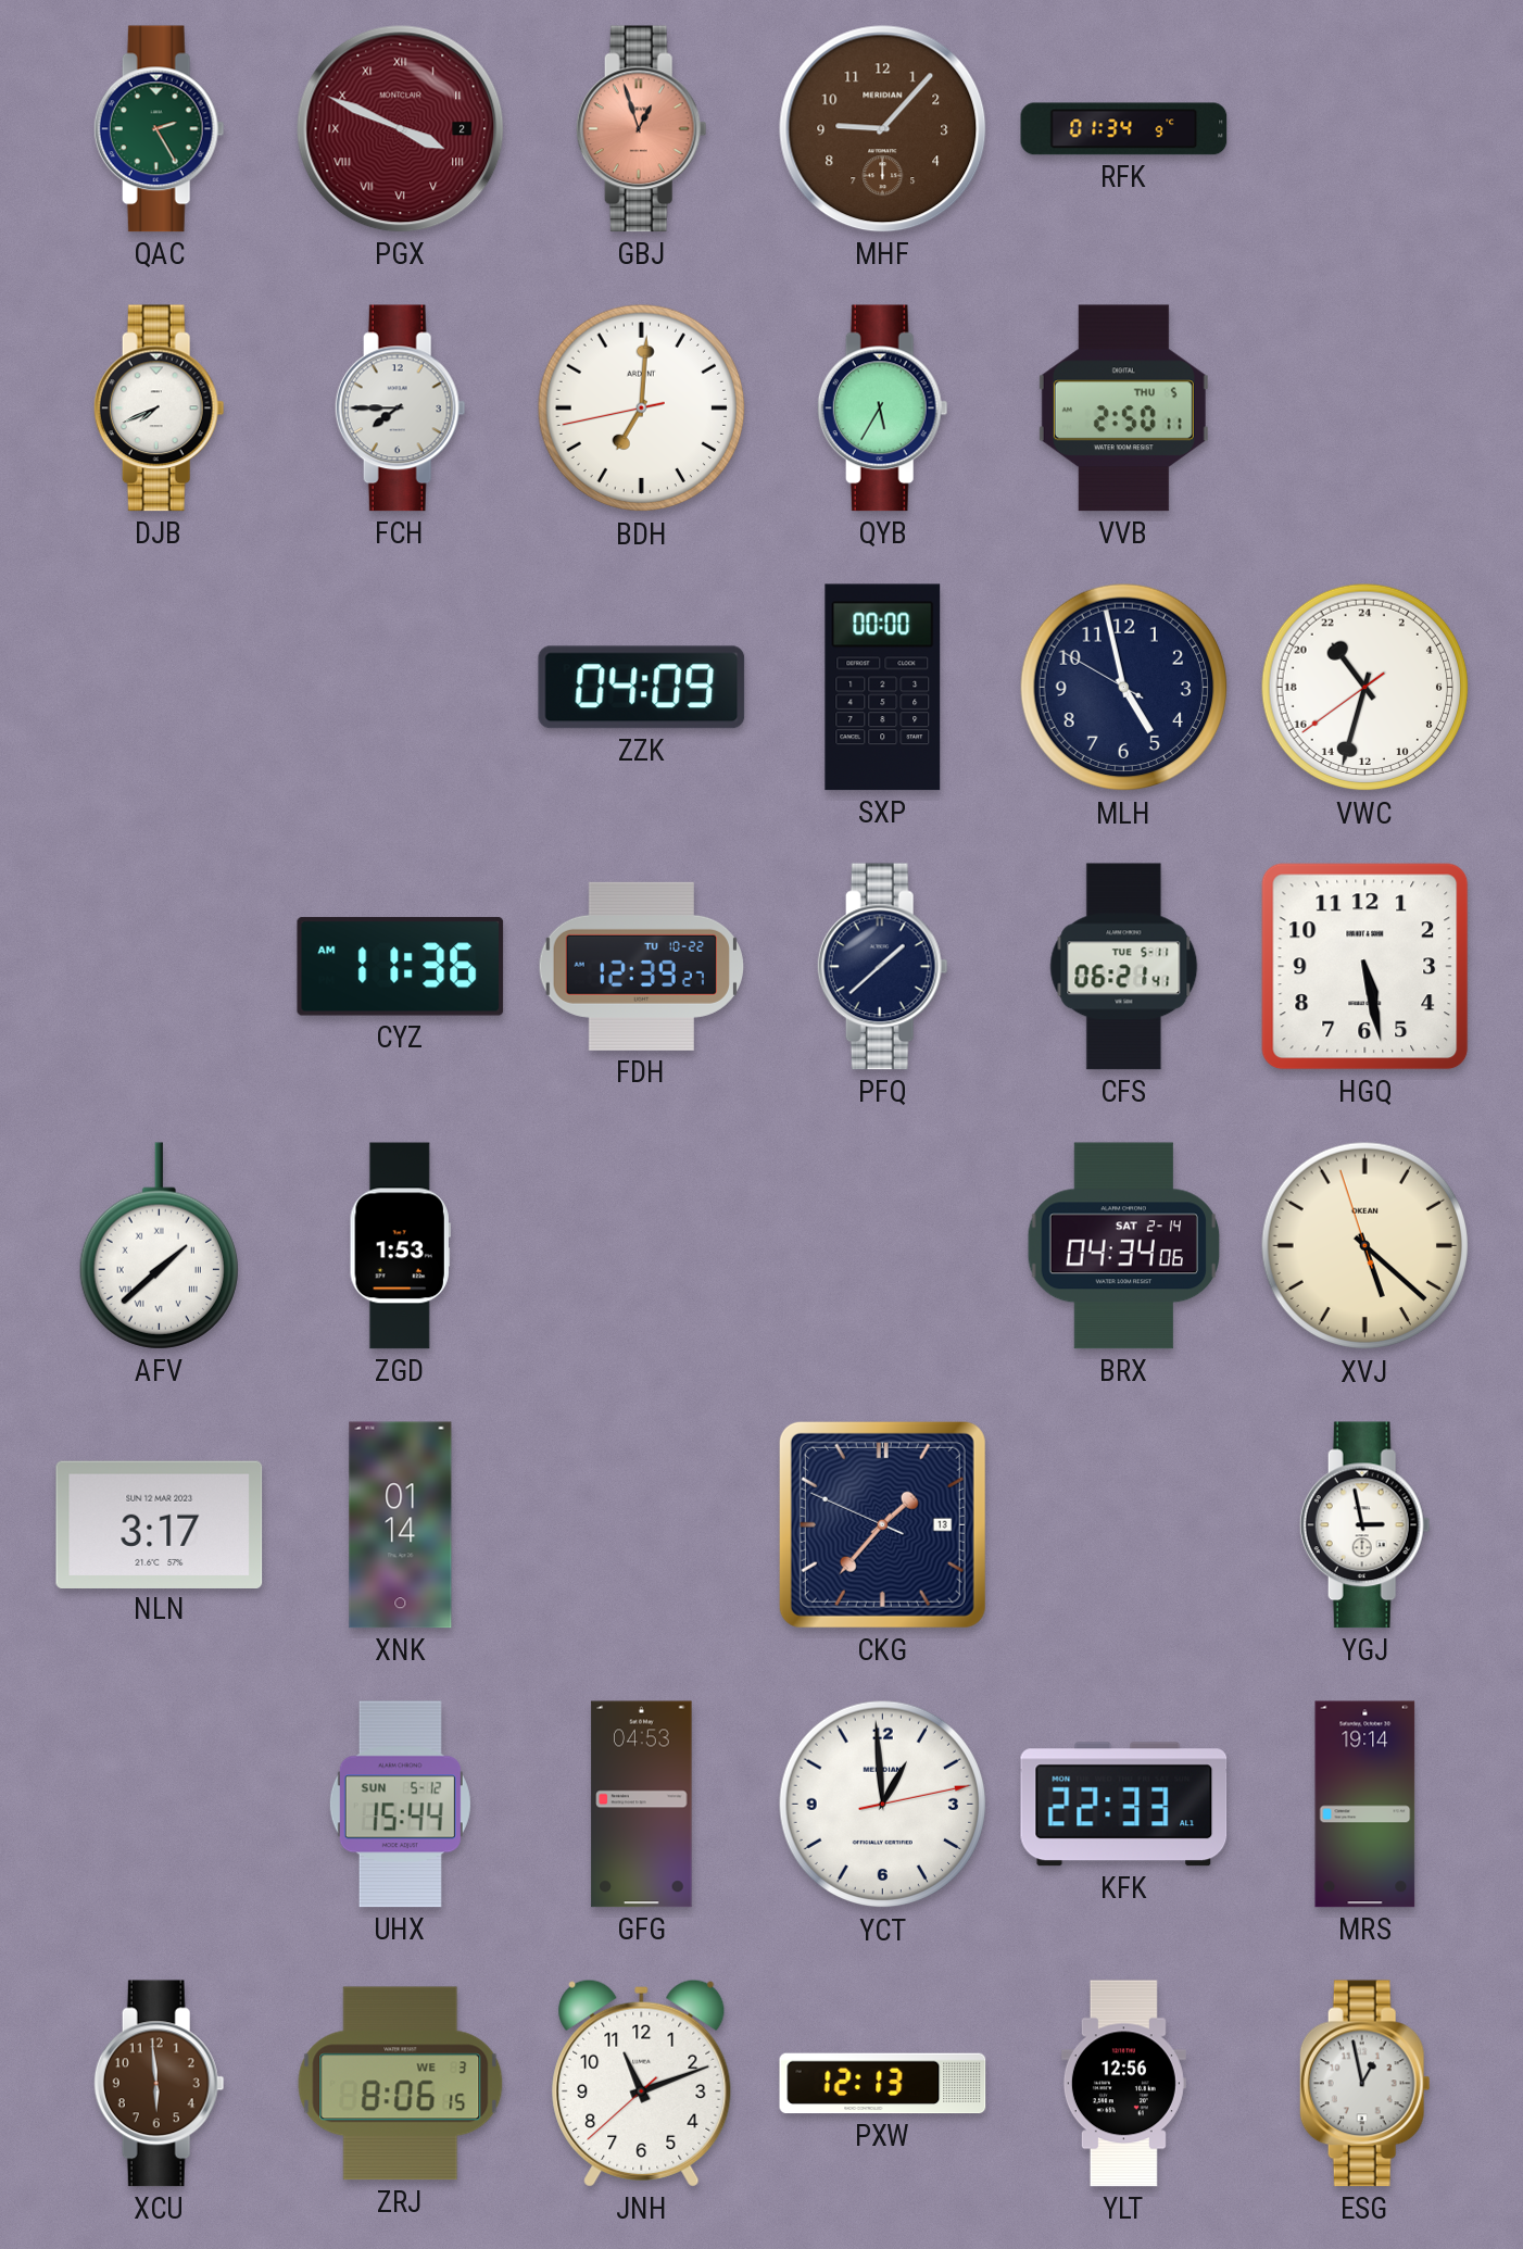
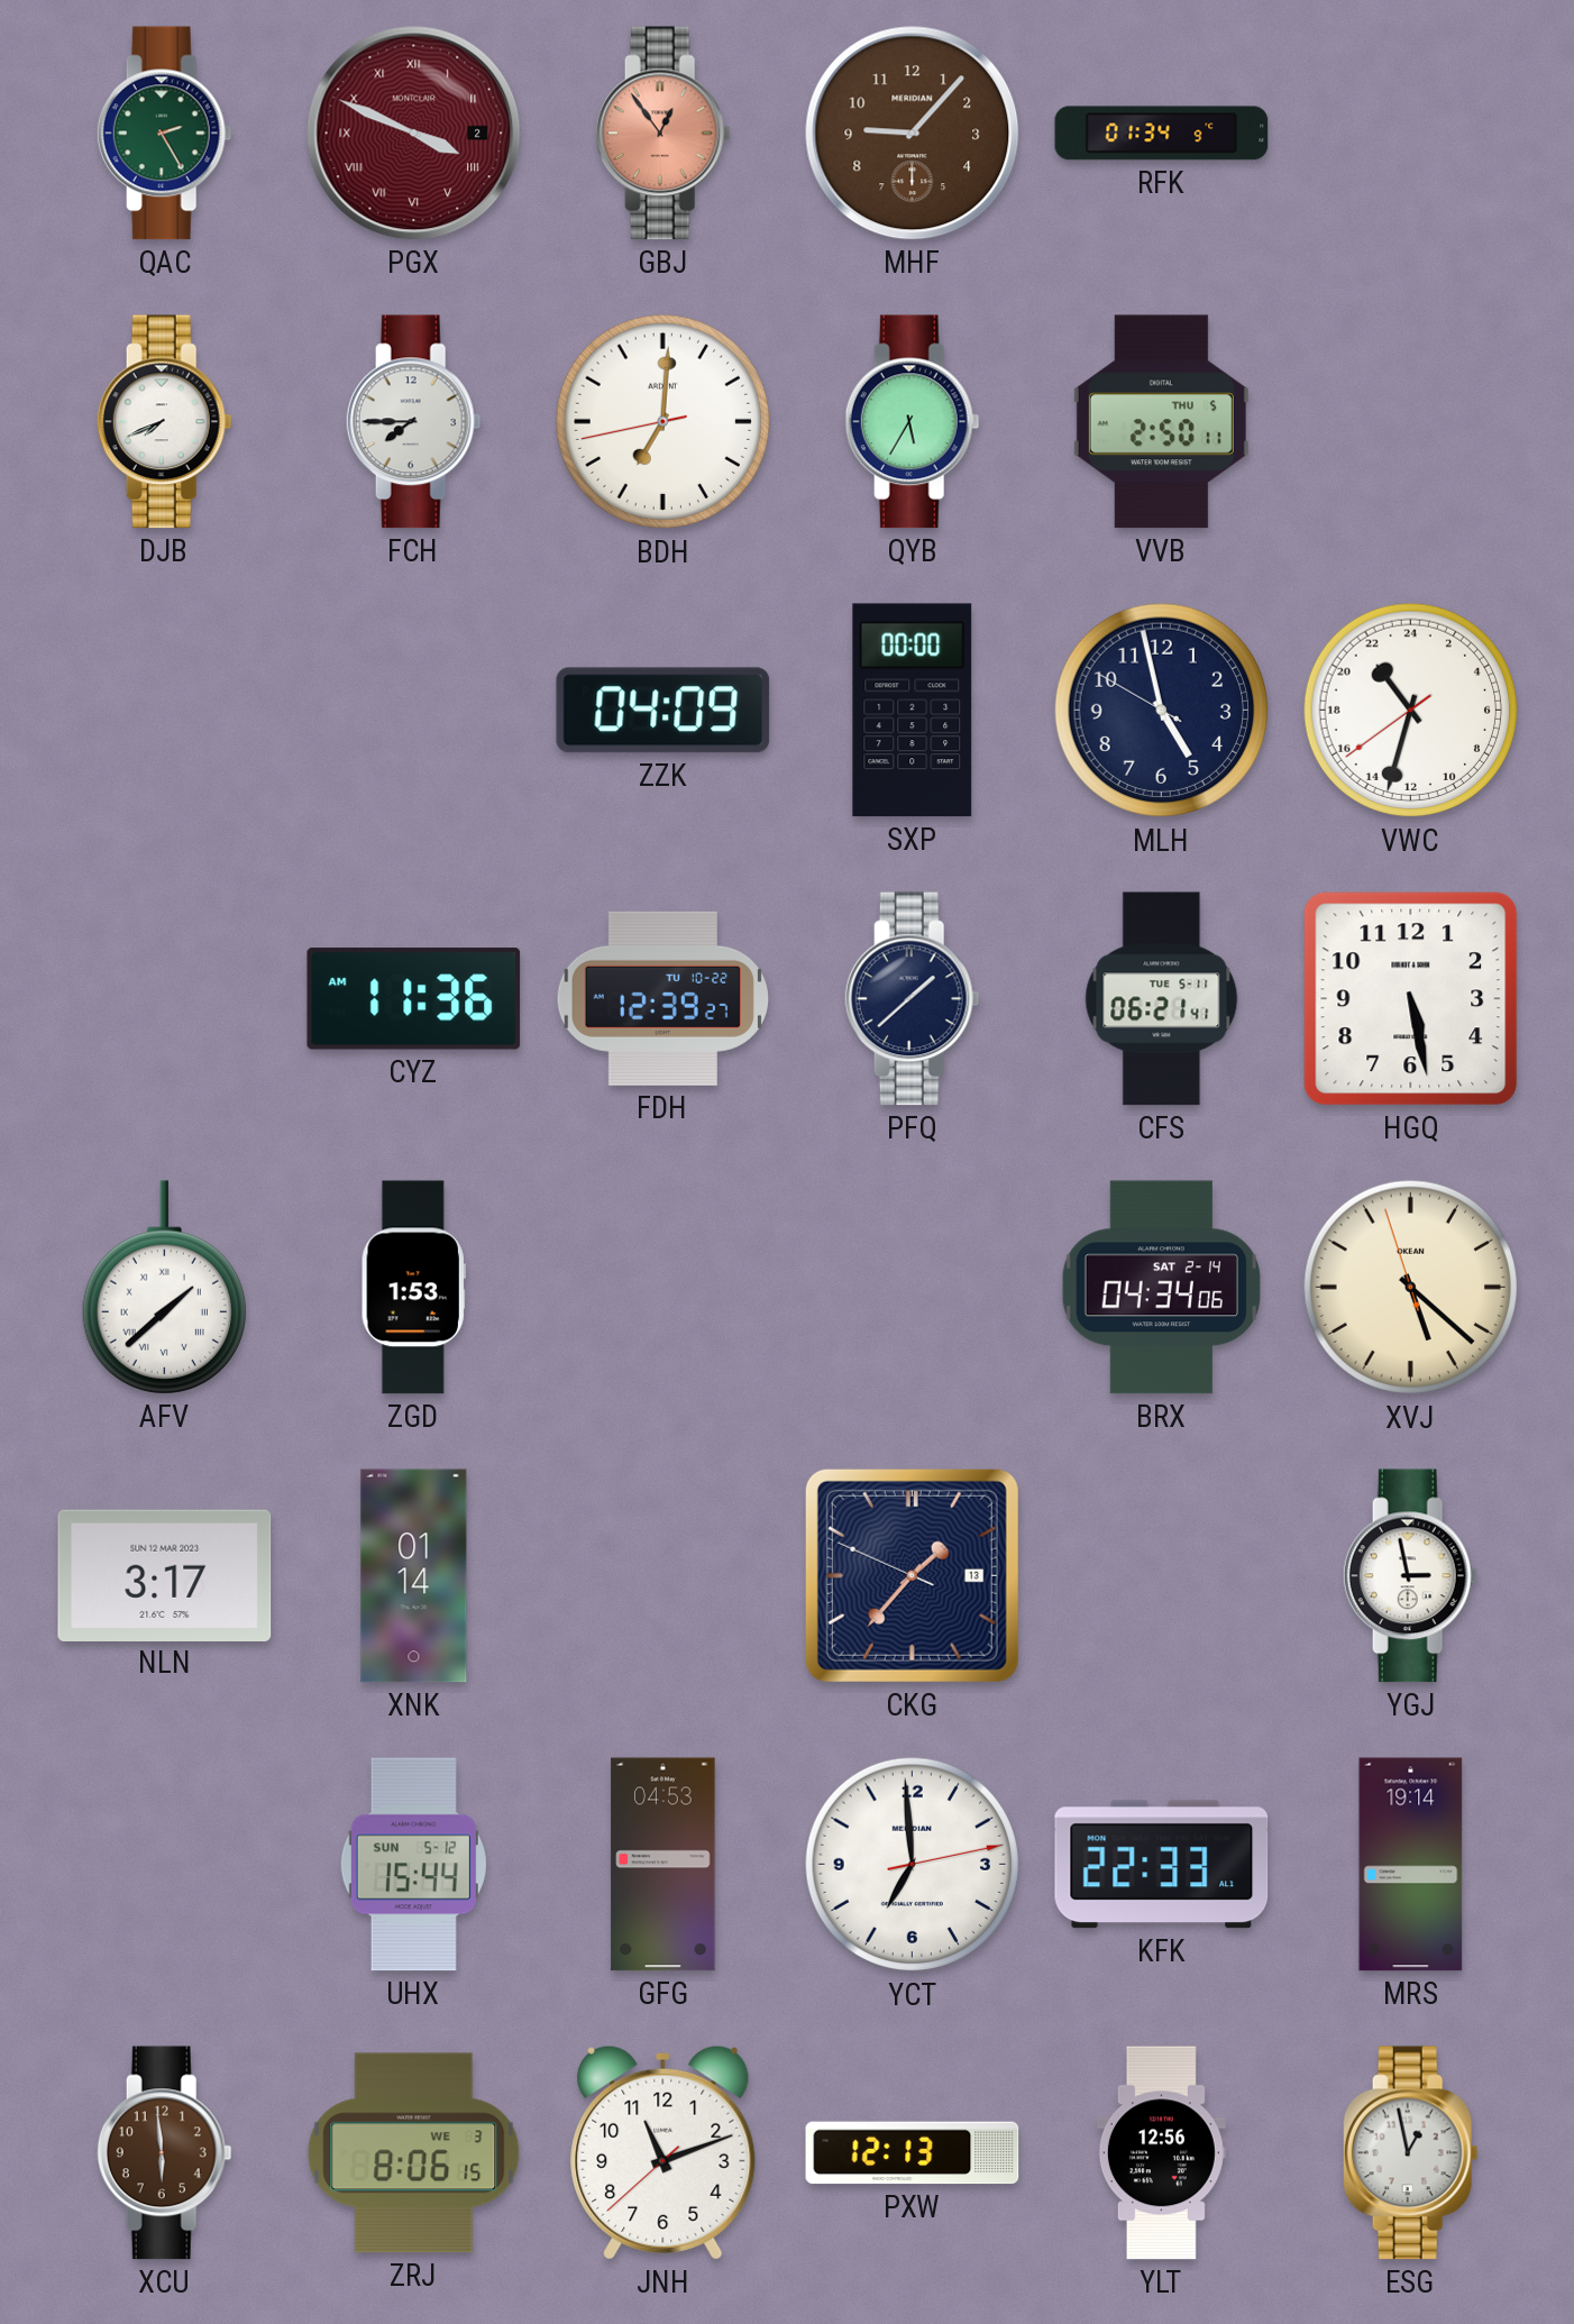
GBJ: 12:57 -> 12:54
YCT: 12:59 -> 6:59
